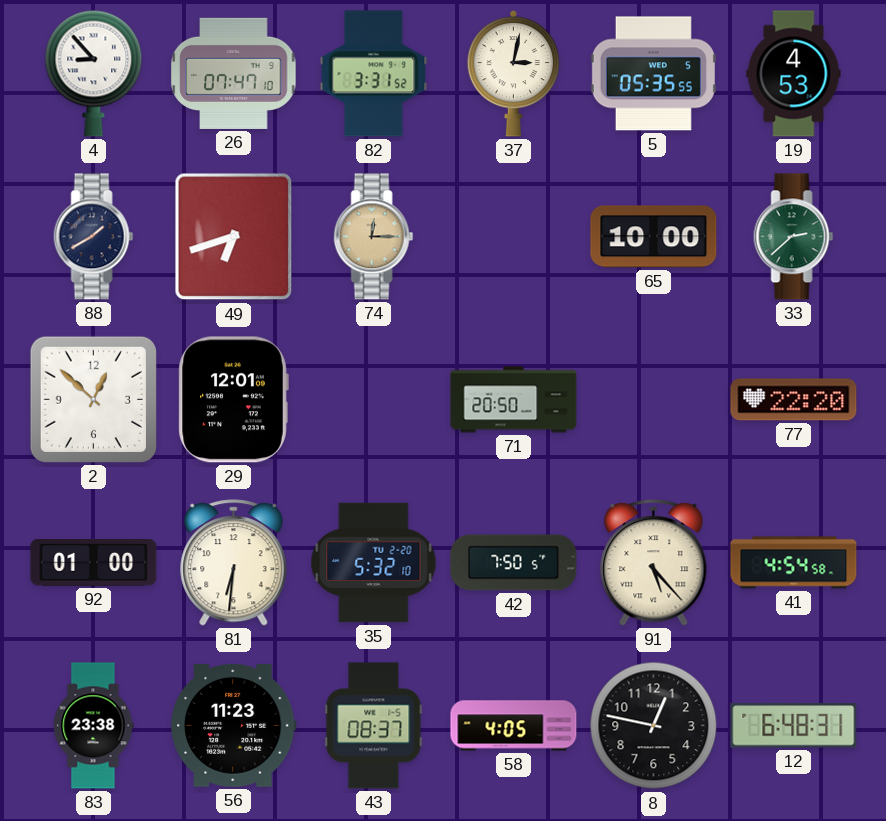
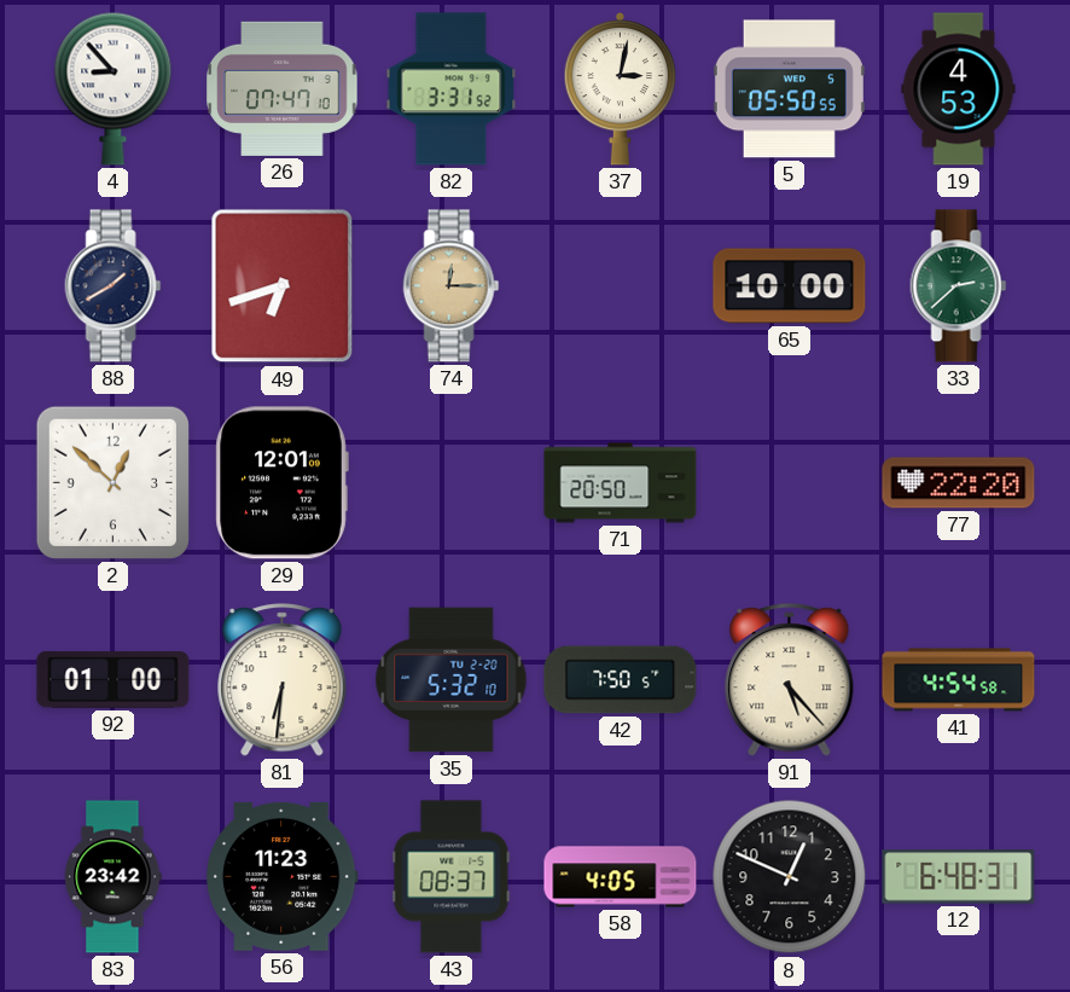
5: 05:35 -> 05:50
83: 23:38 -> 23:42
8: 12:47 -> 12:49
